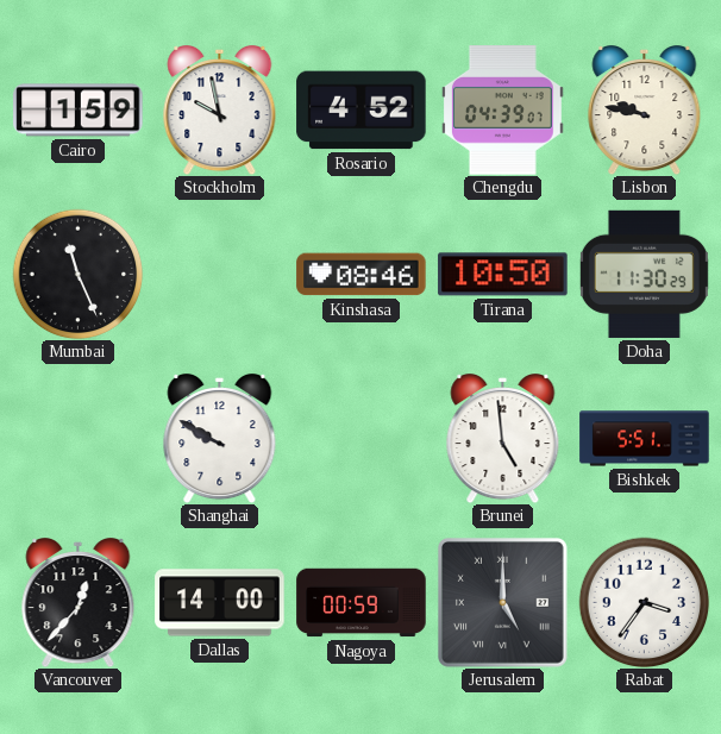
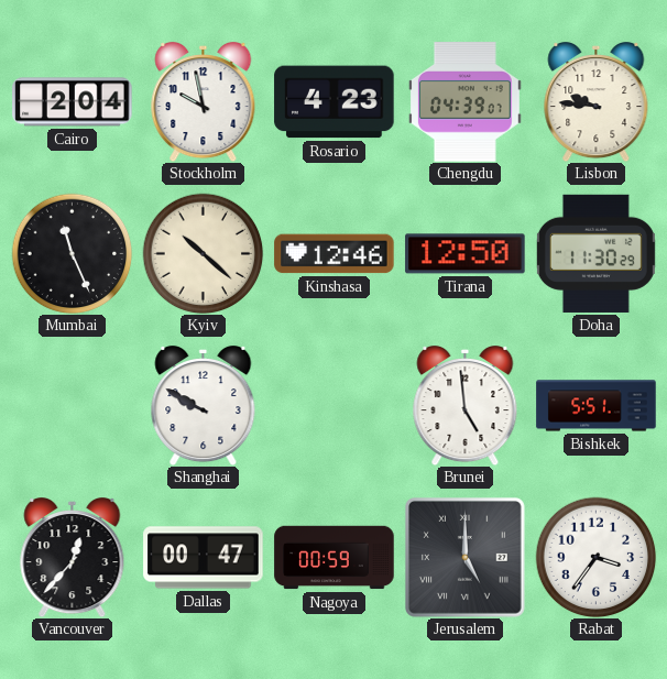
Cairo: 1:59 -> 2:04
Rosario: 4:52 -> 4:23
Lisbon: 9:47 -> 9:46
Kyiv: none -> 10:22
Kinshasa: 08:46 -> 12:46
Tirana: 10:50 -> 12:50
Dallas: 14:00 -> 00:47
